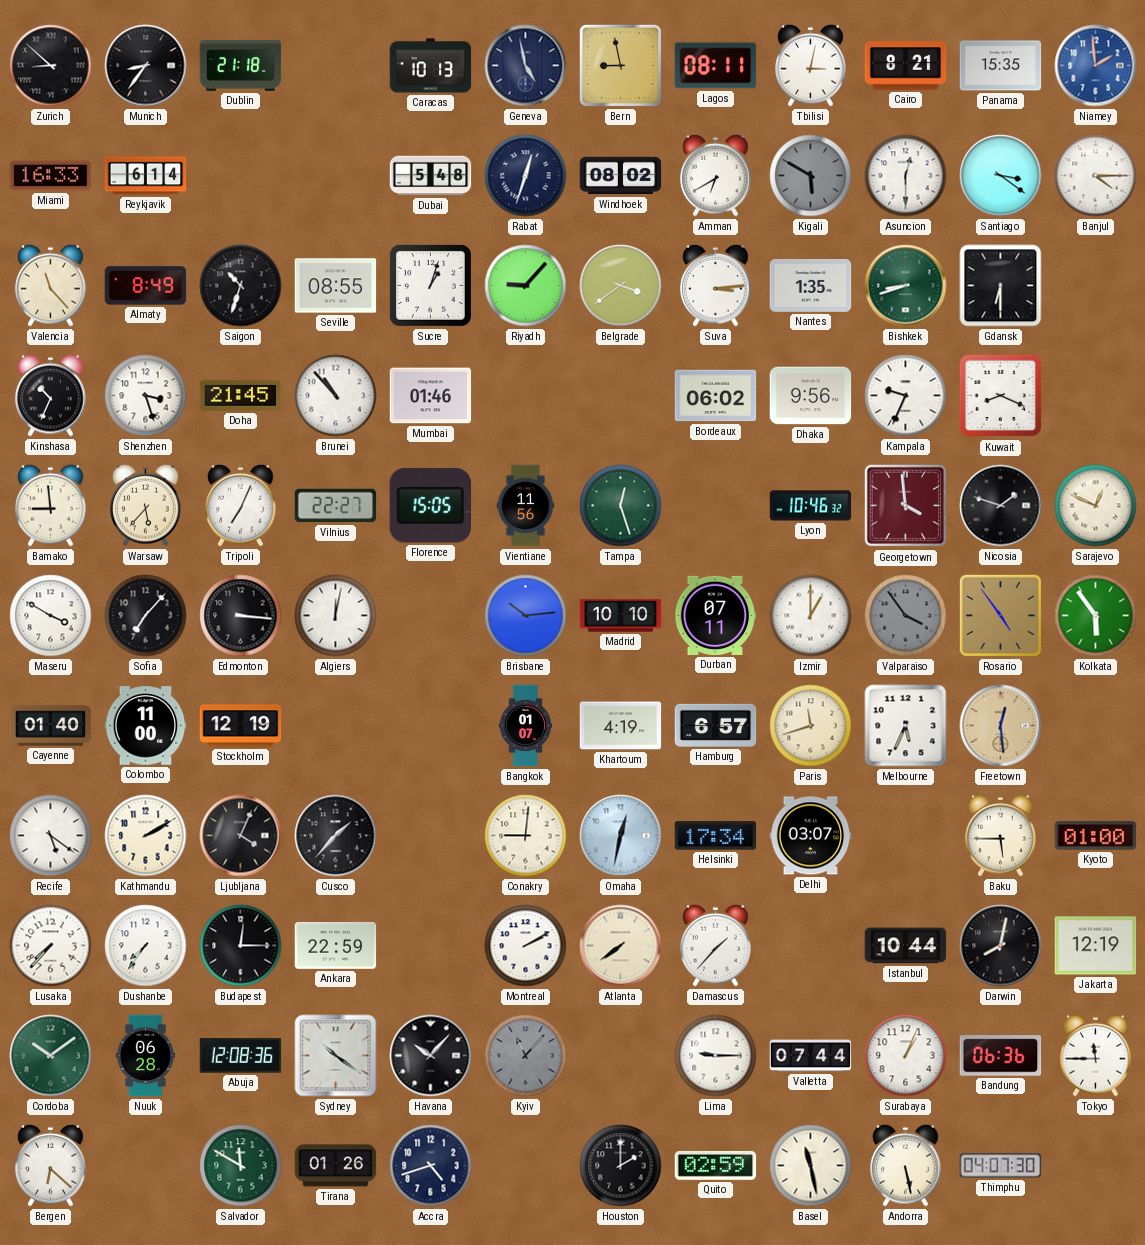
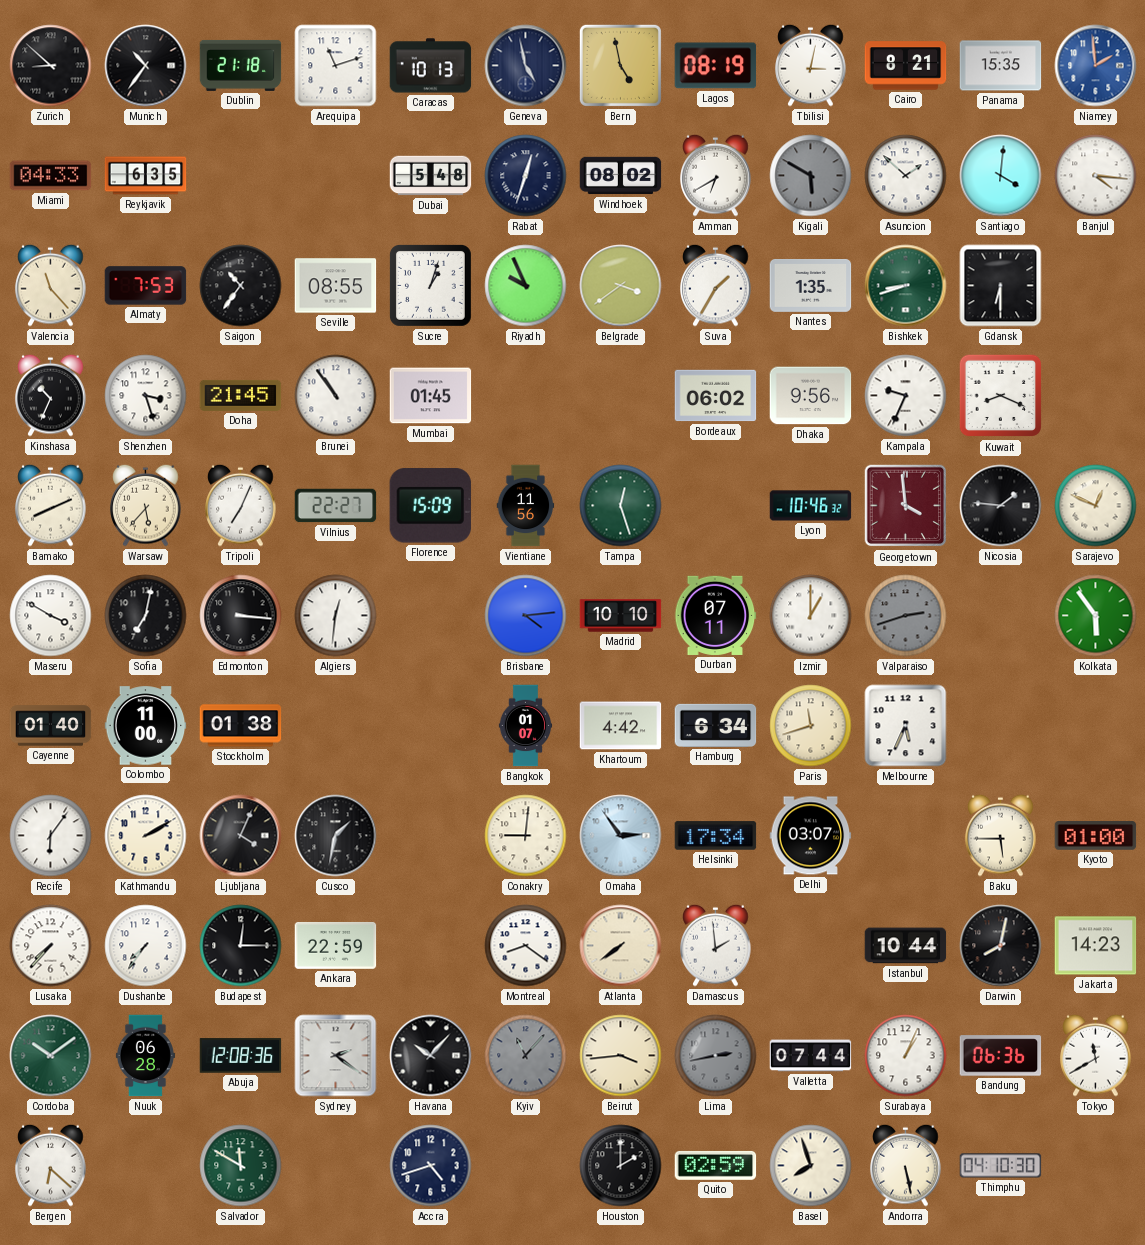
Munich: 8:36 -> 10:36
Arequipa: none -> 11:12
Bern: 8:58 -> 4:58
Lagos: 08:11 -> 08:19
Miami: 16:33 -> 04:33
Reykjavik: 6:14 -> 6:35
Asuncion: 12:30 -> 1:52
Santiago: 3:21 -> 4:01
Banjul: 4:15 -> 4:16
Almaty: 8:49 -> 7:53
Saigon: 10:33 -> 10:36
Riyadh: 9:07 -> 9:56
Suva: 3:14 -> 1:35
Brunei: 10:53 -> 10:54
Mumbai: 01:46 -> 01:45
Bamako: 8:59 -> 8:11
Florence: 15:05 -> 15:09
Nicosia: 1:48 -> 1:46
Sofia: 7:07 -> 7:02
Algiers: 12:02 -> 12:31
Brisbane: 10:14 -> 4:14
Valparaiso: 3:54 -> 2:42
Rosario: 4:54 -> none
Stockholm: 12:19 -> 01:38
Khartoum: 4:19 -> 4:42
Hamburg: 6:57 -> 6:34
Freetown: 12:29 -> none
Recife: 5:21 -> 6:06
Cusco: 1:37 -> 1:32
Omaha: 12:32 -> 2:54
Montreal: 2:10 -> 8:21
Damascus: 1:37 -> 1:59
Jakarta: 12:19 -> 14:23
Sydney: 10:21 -> 2:21
Beirut: none -> 3:44
Lima: 9:15 -> 2:43
Lima dial: white -> grey
Tokyo: 11:45 -> 11:40
Tirana: 01:26 -> none
Basel: 11:28 -> 7:57
Thimphu: 04:07 -> 04:10
